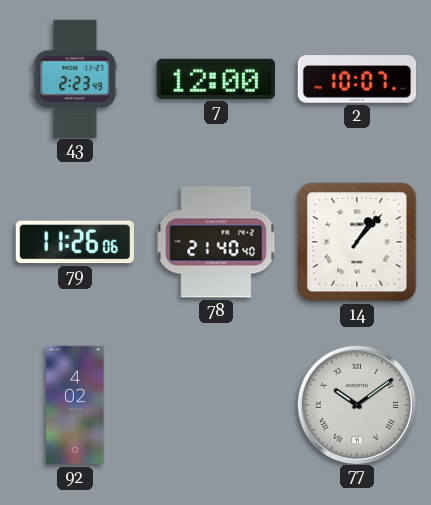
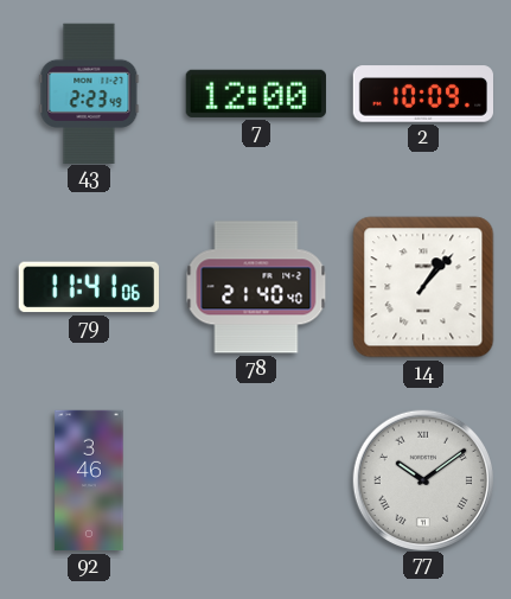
2: 10:07 -> 10:09
79: 11:26 -> 11:41
92: 4:02 -> 3:46
